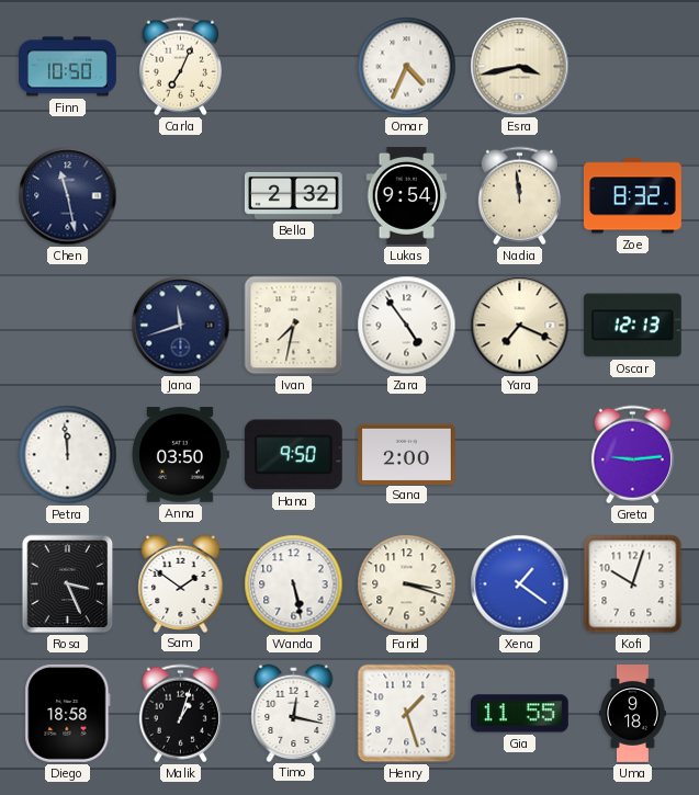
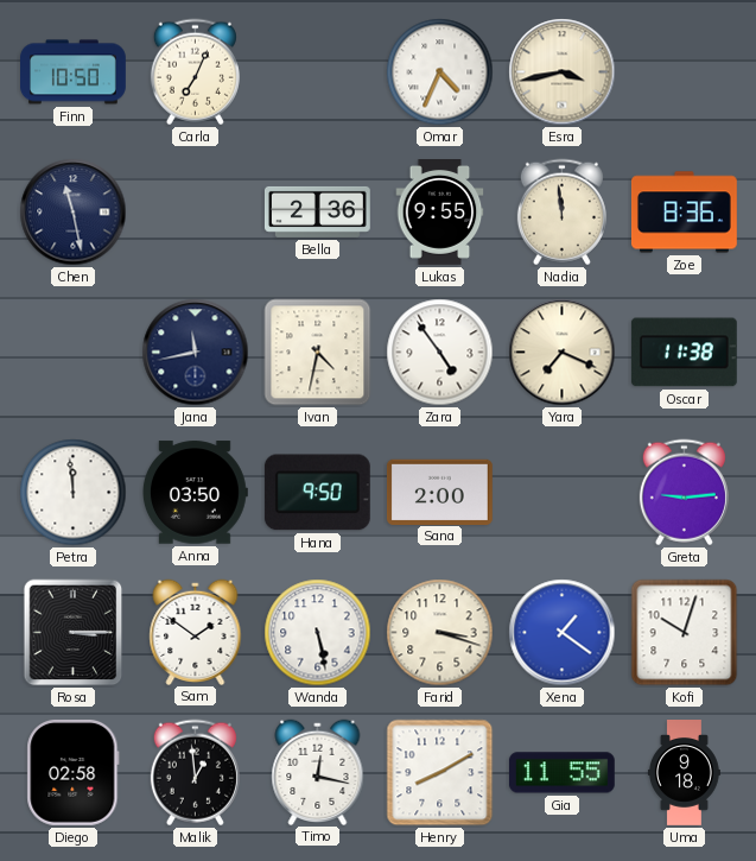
Bella: 2:32 -> 2:36
Lukas: 9:54 -> 9:55
Zoe: 8:32 -> 8:36
Jana: 11:42 -> 11:43
Ivan: 7:32 -> 4:32
Oscar: 12:13 -> 11:38
Rosa: 3:26 -> 3:15
Diego: 18:58 -> 02:58
Malik: 1:03 -> 12:59
Henry: 1:27 -> 8:10
